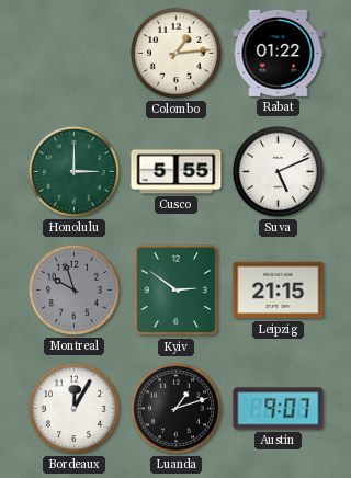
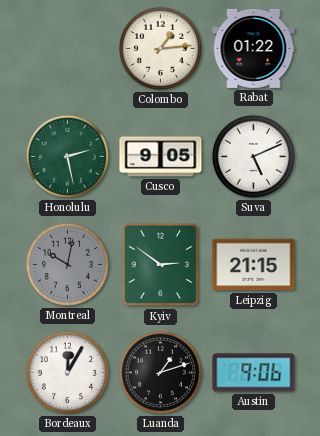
Honolulu: 3:00 -> 2:28
Cusco: 5:55 -> 9:05
Montreal: 9:57 -> 10:02
Austin: 9:07 -> 9:06
